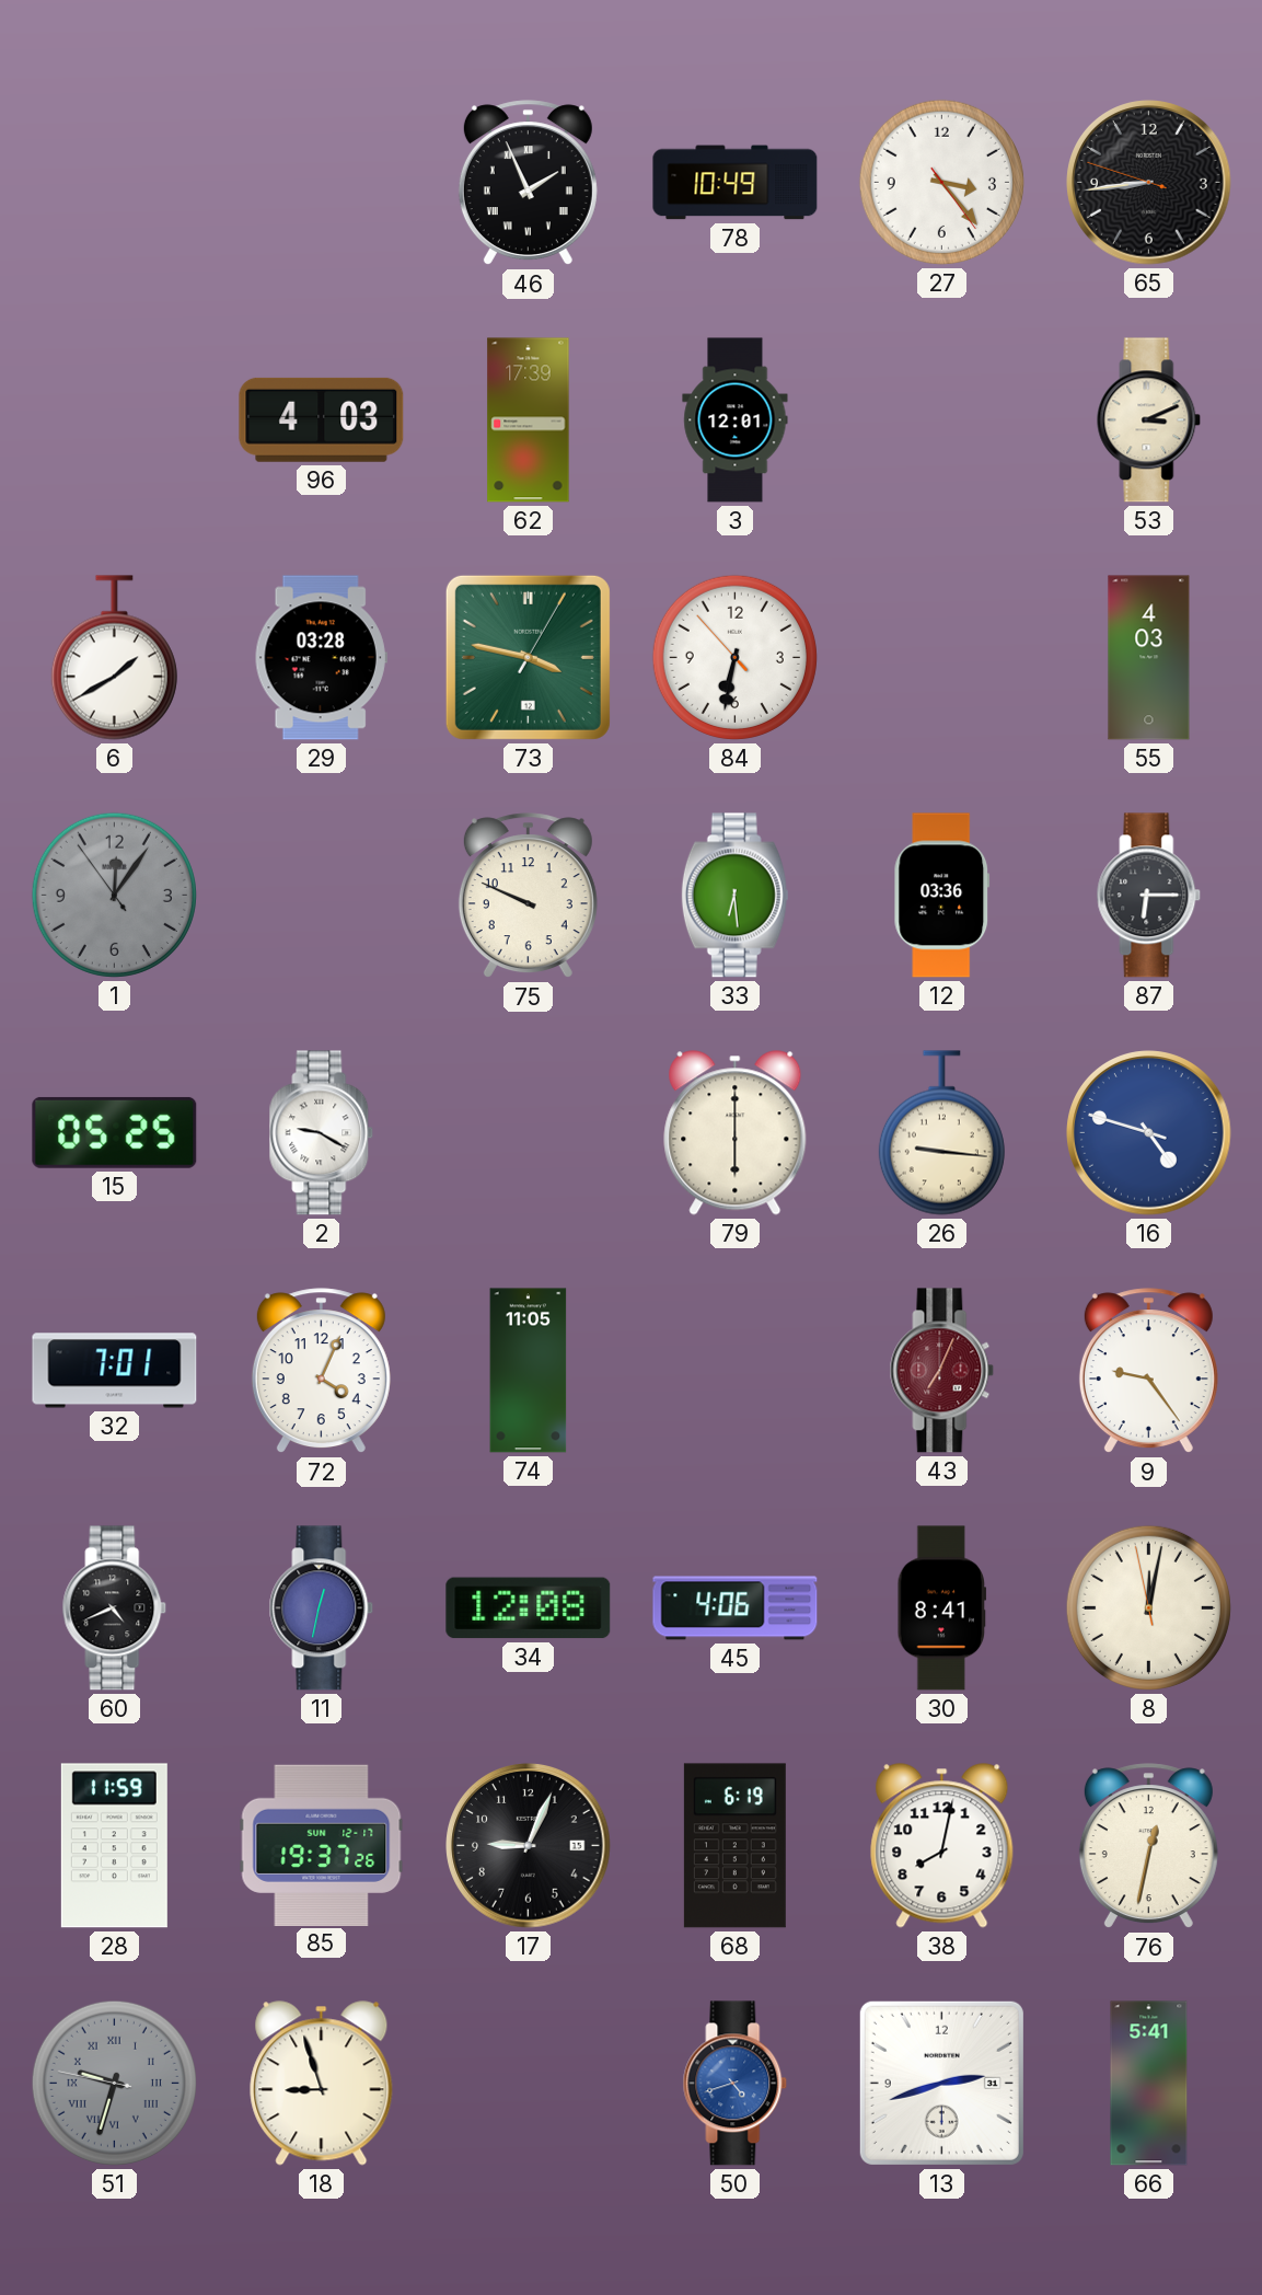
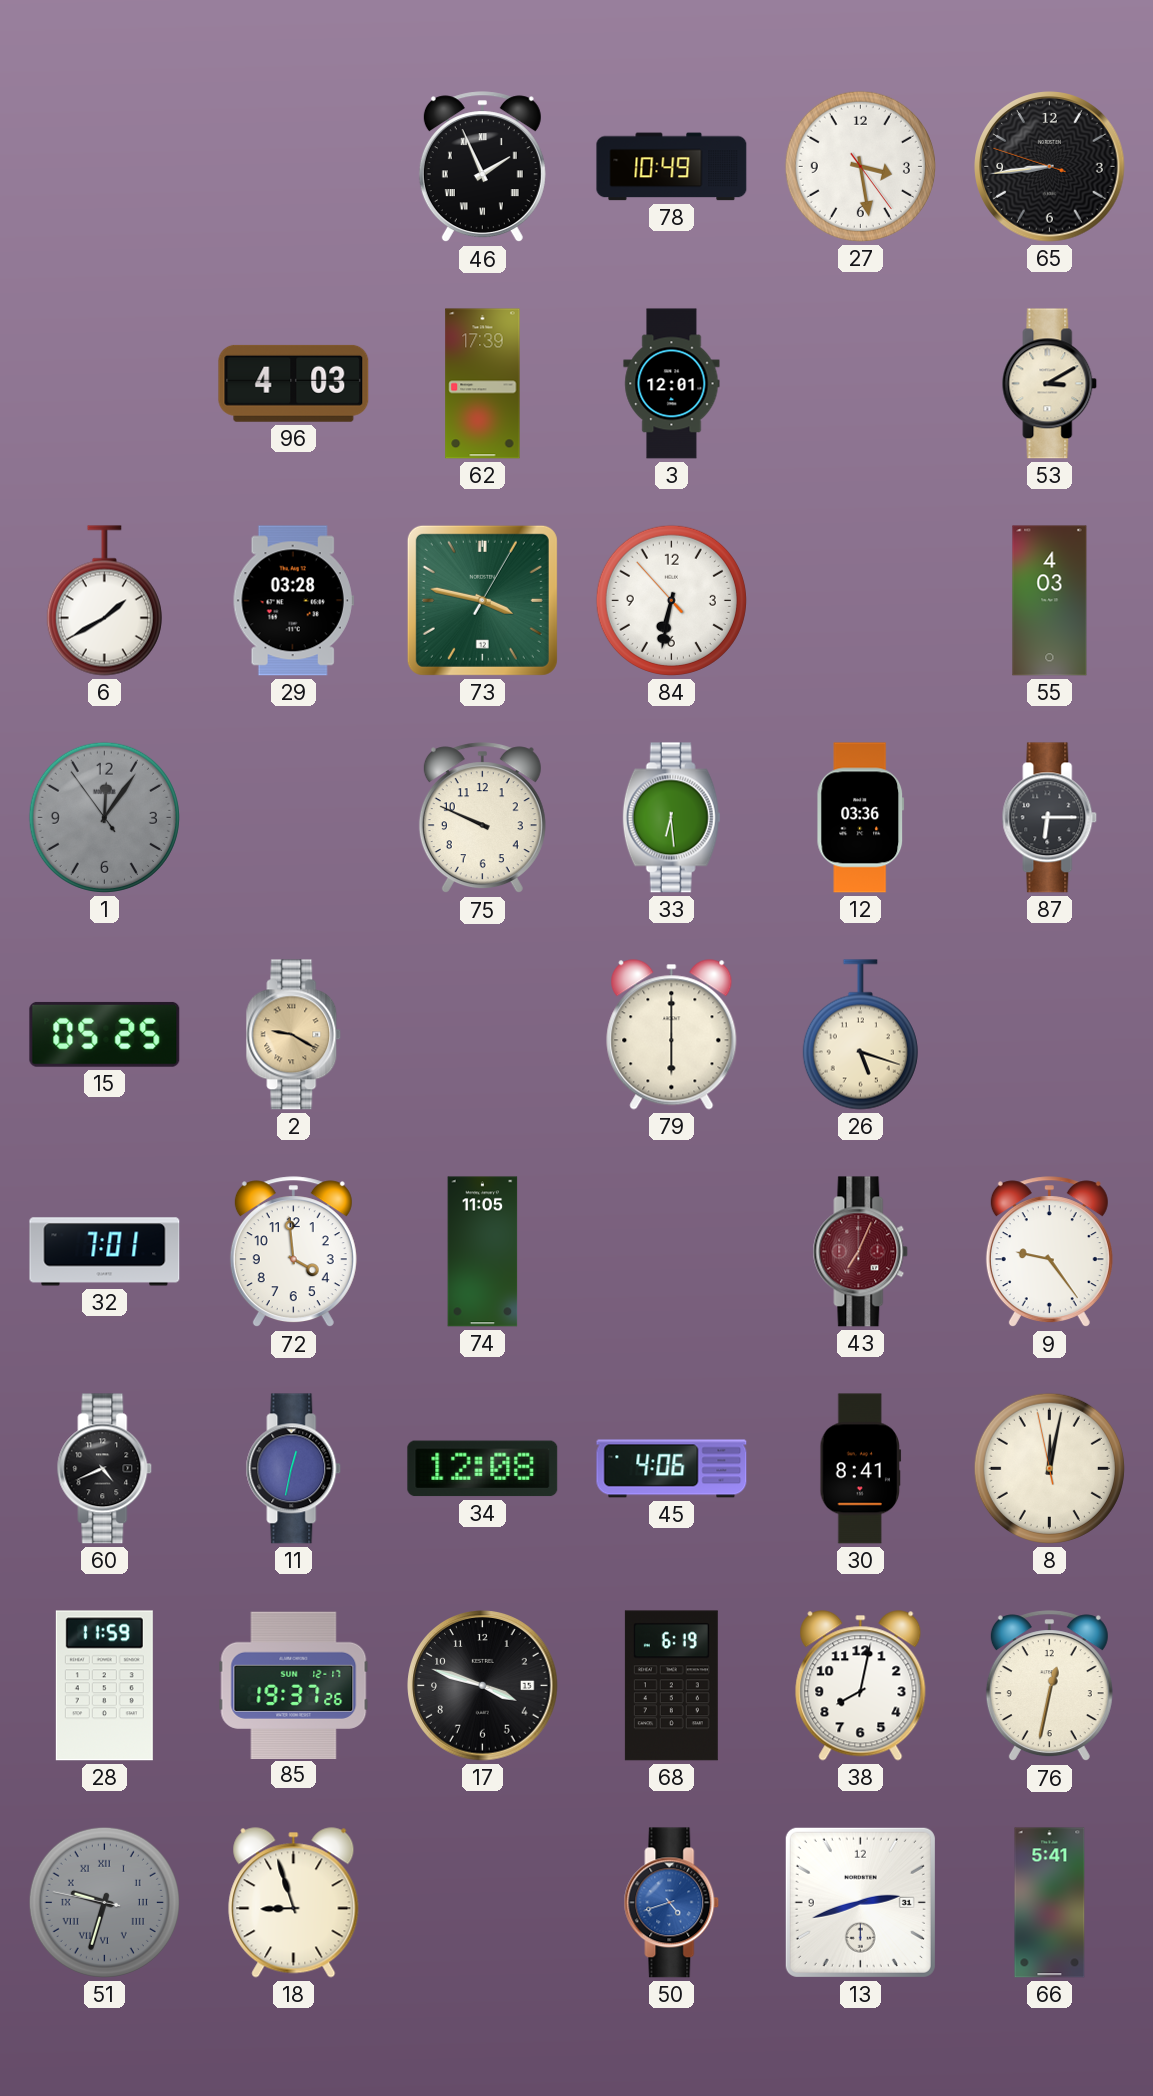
27: 3:23 -> 3:28
53: 3:11 -> 3:10
2 dial: white -> champagne
26: 9:16 -> 5:18
16: 4:47 -> none
72: 4:04 -> 3:59
17: 9:04 -> 3:48
